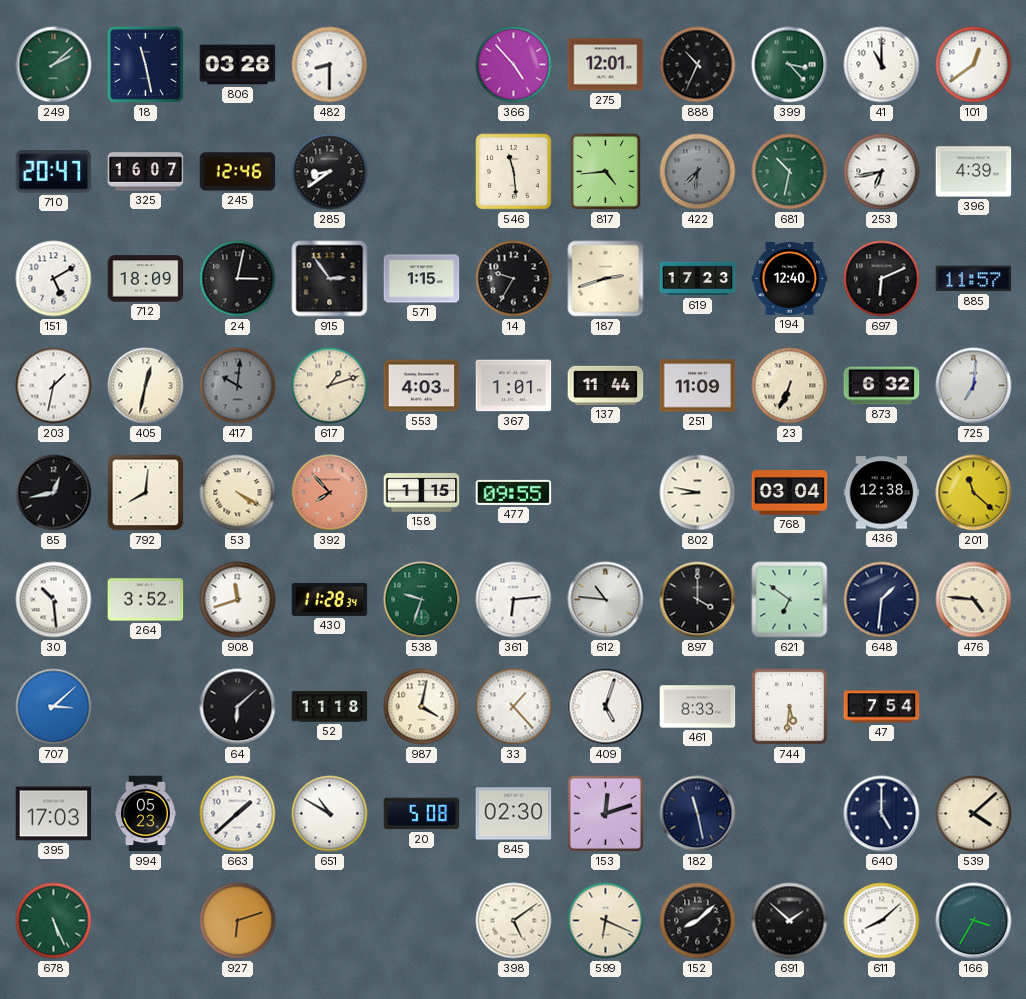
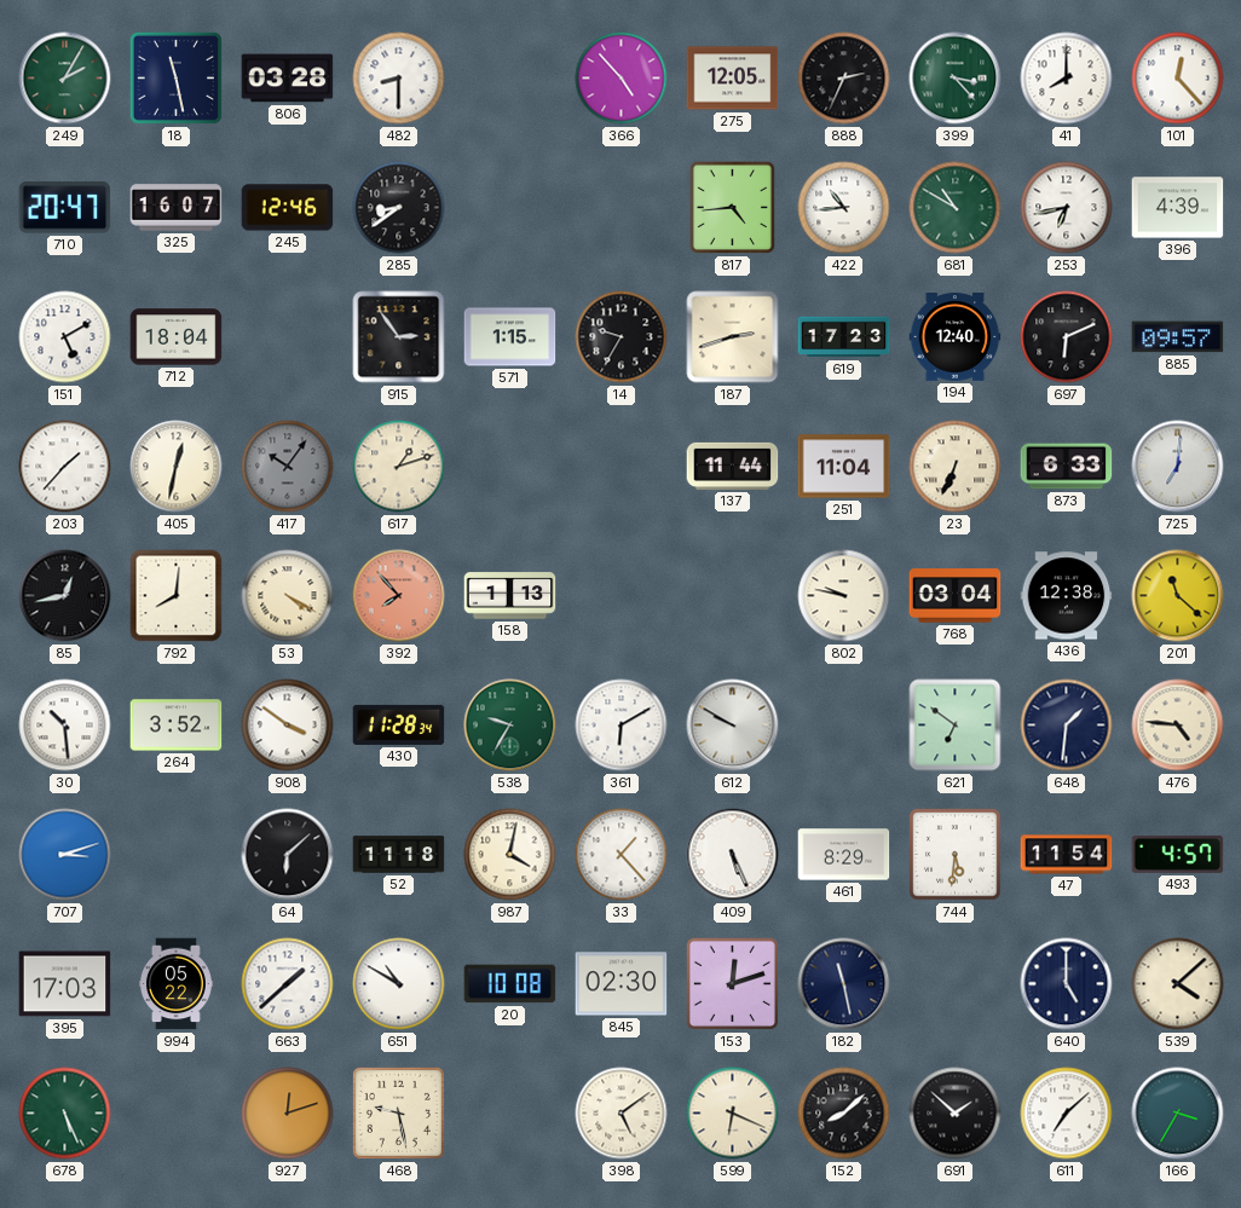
249: 2:08 -> 2:05
275: 12:01 -> 12:05
888: 10:34 -> 2:34
41: 11:00 -> 8:00
101: 12:39 -> 12:23
546: 11:29 -> none
422: 7:31 -> 10:44
422 dial: grey -> white
681: 10:32 -> 10:50
712: 18:09 -> 18:04
24: 3:02 -> none
885: 11:57 -> 09:57
203: 1:32 -> 1:37
417: 10:01 -> 10:06
553: 4:03 -> none
367: 1:01 -> none
251: 11:09 -> 11:04
873: 6:32 -> 6:33
158: 1:15 -> 1:13
477: 09:55 -> none
802: 8:47 -> 9:47
908: 11:42 -> 3:51
538: 9:33 -> 9:35
361: 6:14 -> 6:10
612: 10:46 -> 9:50
897: 4:00 -> none
707: 3:08 -> 3:12
409: 5:03 -> 5:26
461: 8:33 -> 8:29
47: 7:54 -> 11:54
493: none -> 4:57
994: 05:23 -> 05:22
20: 5:08 -> 10:08
927: 6:12 -> 12:12
468: none -> 9:28
611: 8:08 -> 7:08
